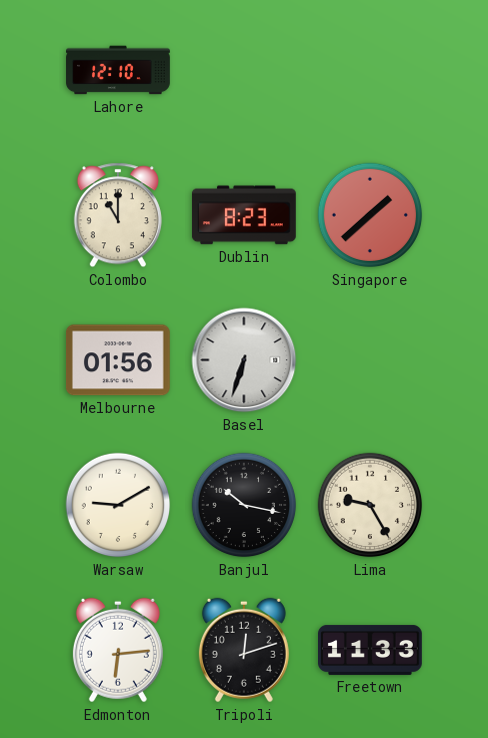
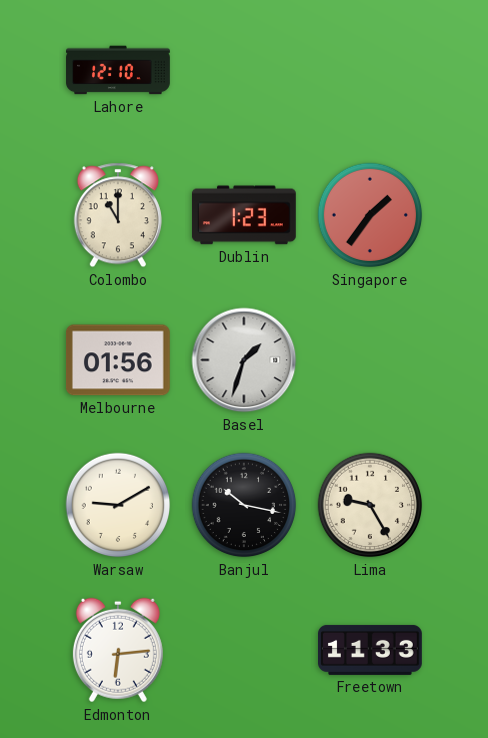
Dublin: 8:23 -> 1:23
Singapore: 1:38 -> 1:36
Basel: 6:33 -> 1:33
Tripoli: 12:12 -> none
